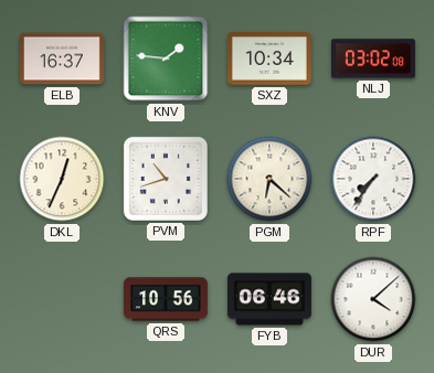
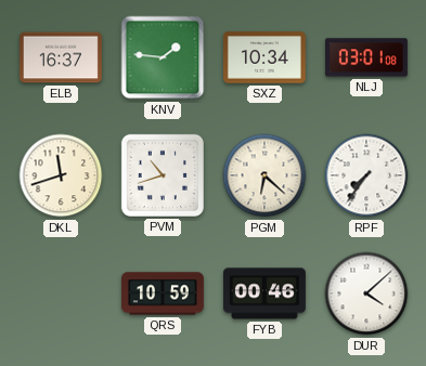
NLJ: 03:02 -> 03:01
DKL: 12:34 -> 11:42
QRS: 10:56 -> 10:59
FYB: 06:46 -> 00:46
